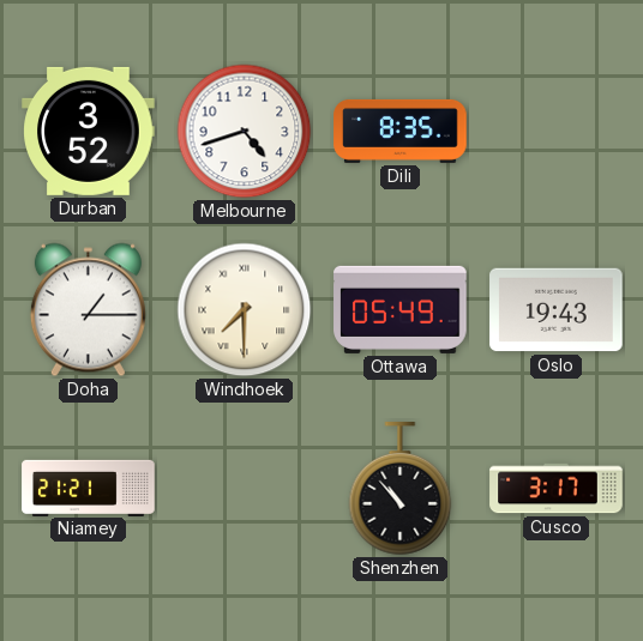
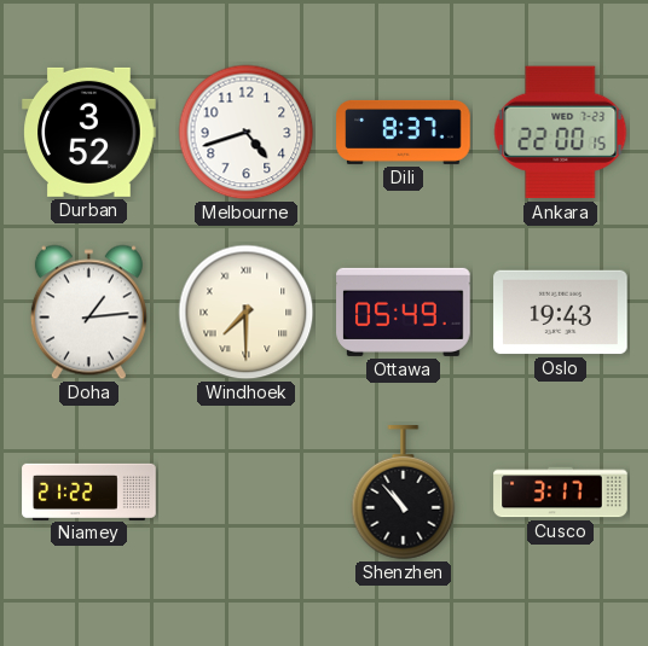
Dili: 8:35 -> 8:37
Ankara: none -> 22:00
Doha: 1:15 -> 1:14
Niamey: 21:21 -> 21:22
